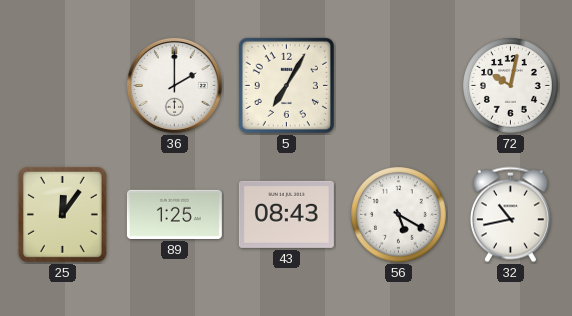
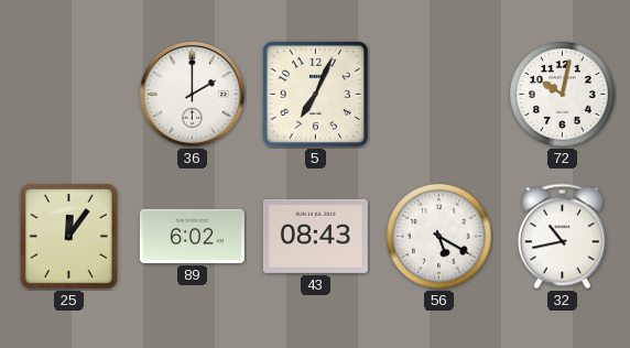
5: 7:05 -> 7:04
89: 1:25 -> 6:02
